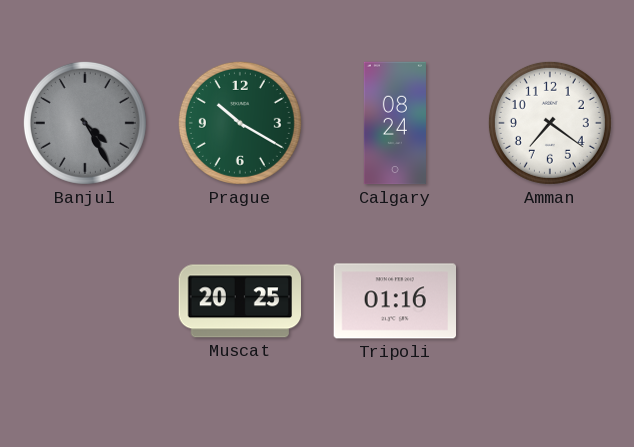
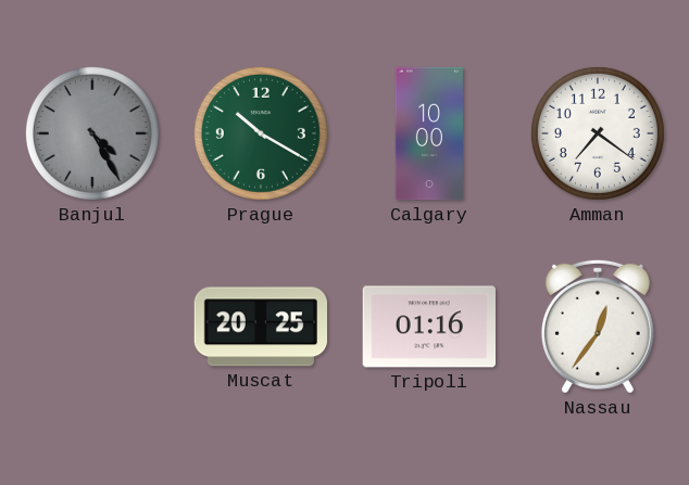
Calgary: 08:24 -> 10:00
Nassau: none -> 12:36
